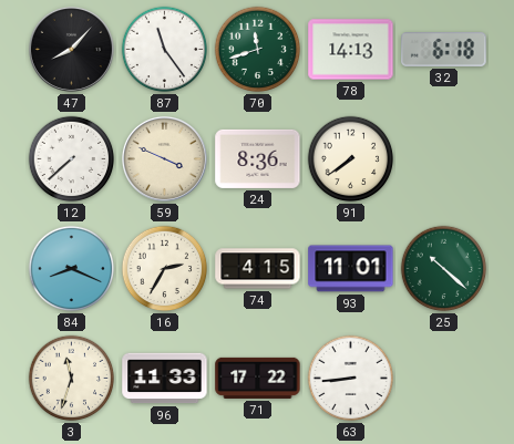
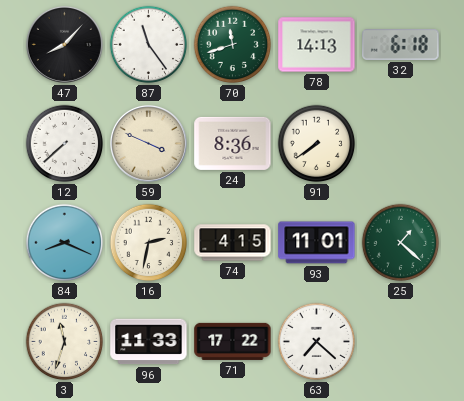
16: 2:35 -> 2:32
25: 10:22 -> 1:22
63: 8:44 -> 7:22
